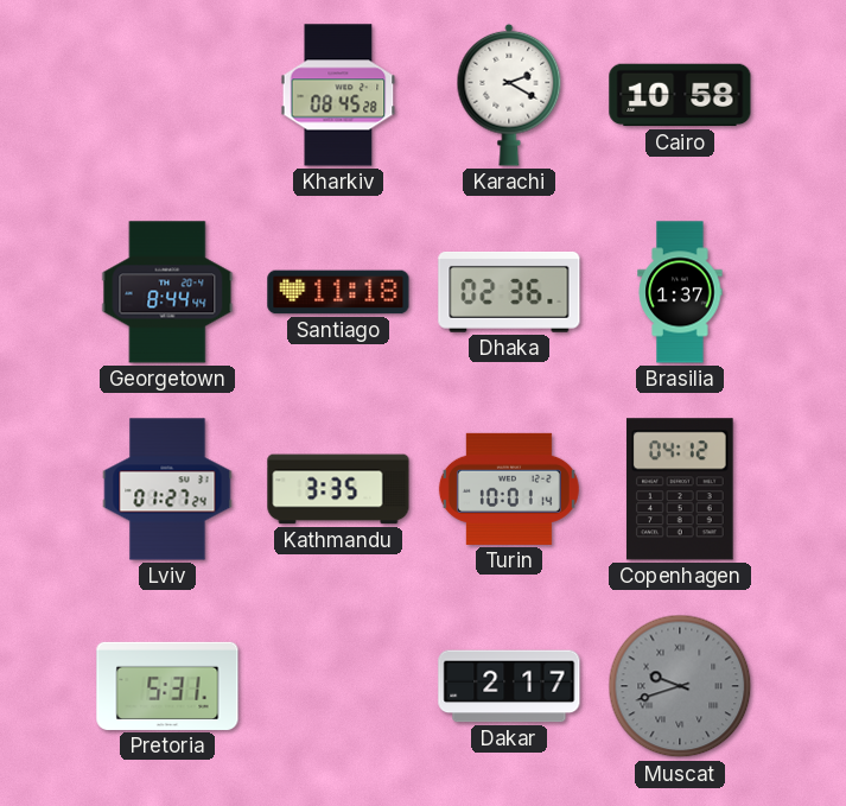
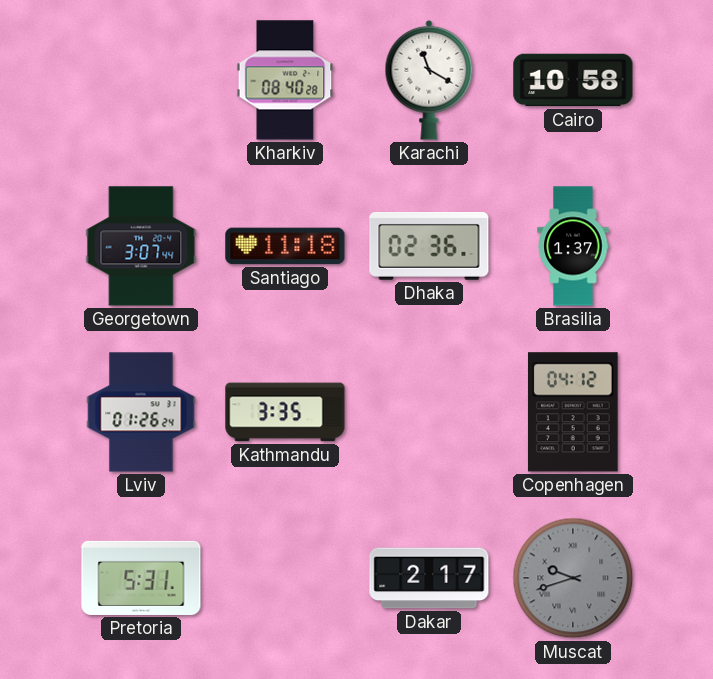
Kharkiv: 08:45 -> 08:40
Karachi: 2:20 -> 11:20
Georgetown: 8:44 -> 3:07
Lviv: 01:27 -> 01:26
Turin: 10:01 -> none
